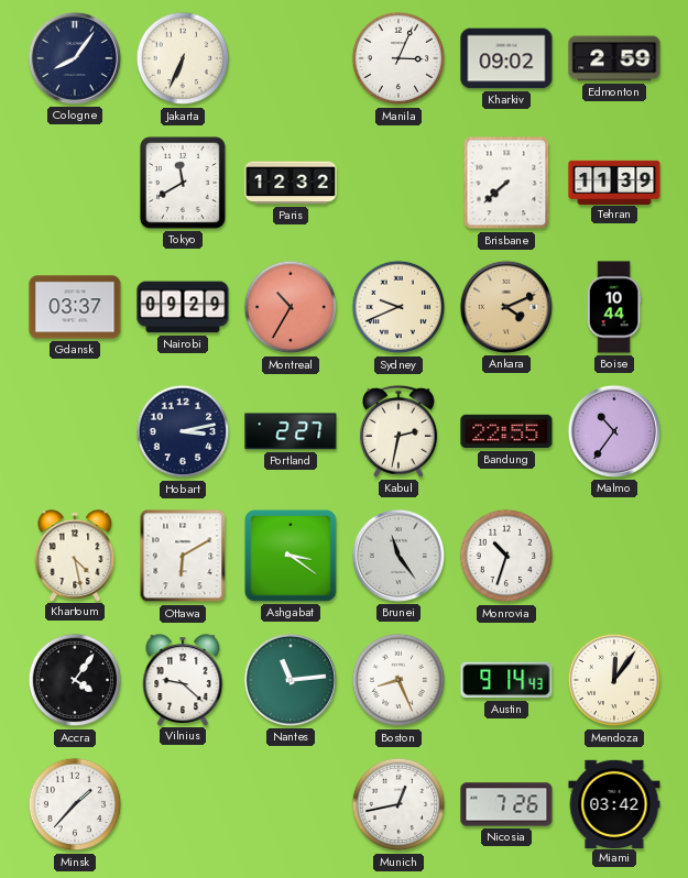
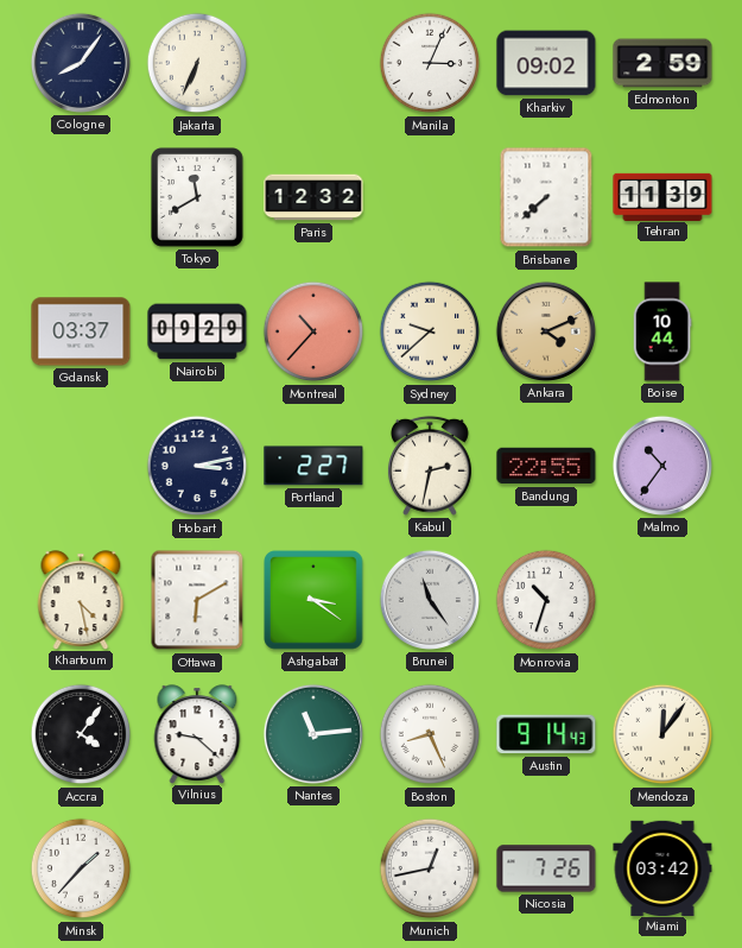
Montreal: 10:35 -> 10:37
Sydney: 9:41 -> 9:38
